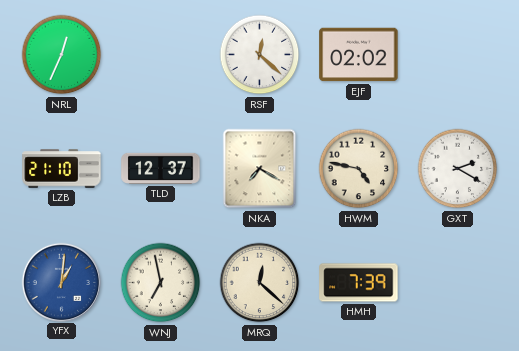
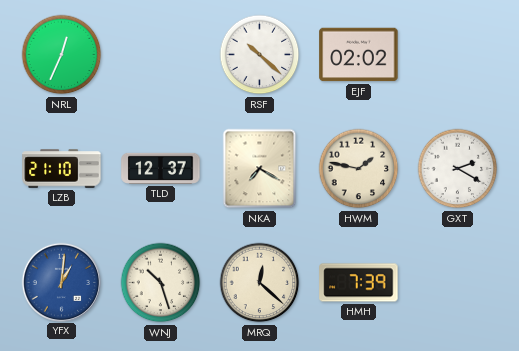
RSF: 12:22 -> 10:22
HWM: 4:47 -> 1:47
WNJ: 6:58 -> 10:27
